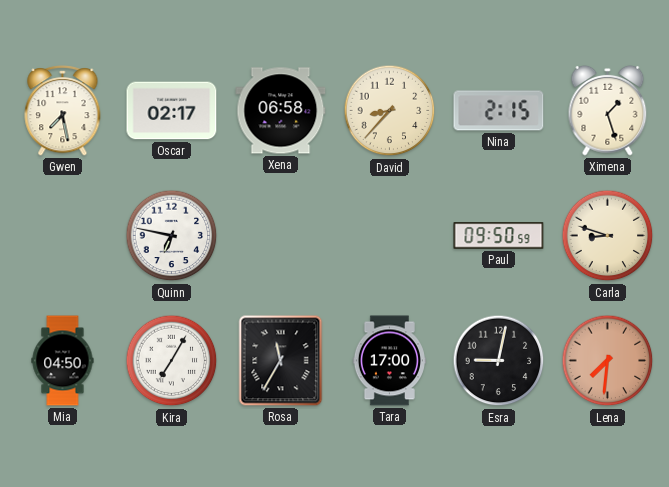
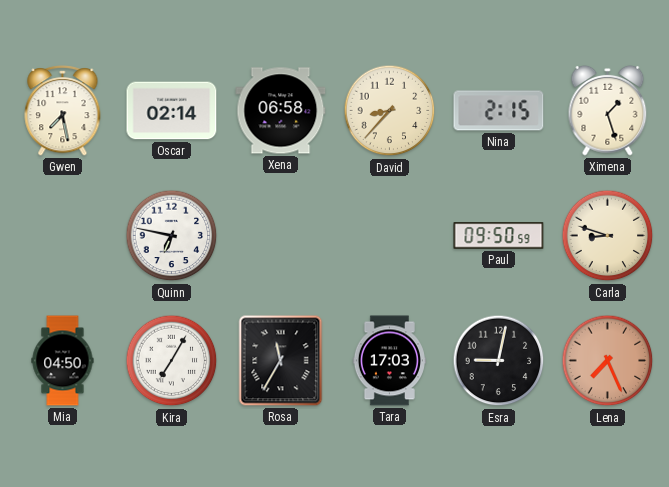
Oscar: 02:17 -> 02:14
Tara: 17:00 -> 17:03
Lena: 7:31 -> 7:26
